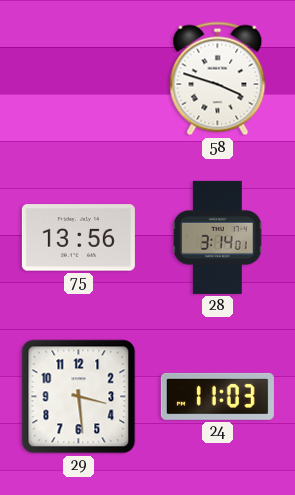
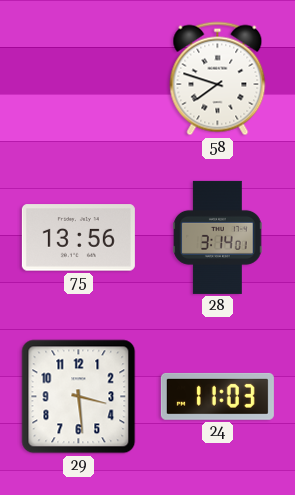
58: 3:48 -> 7:48
